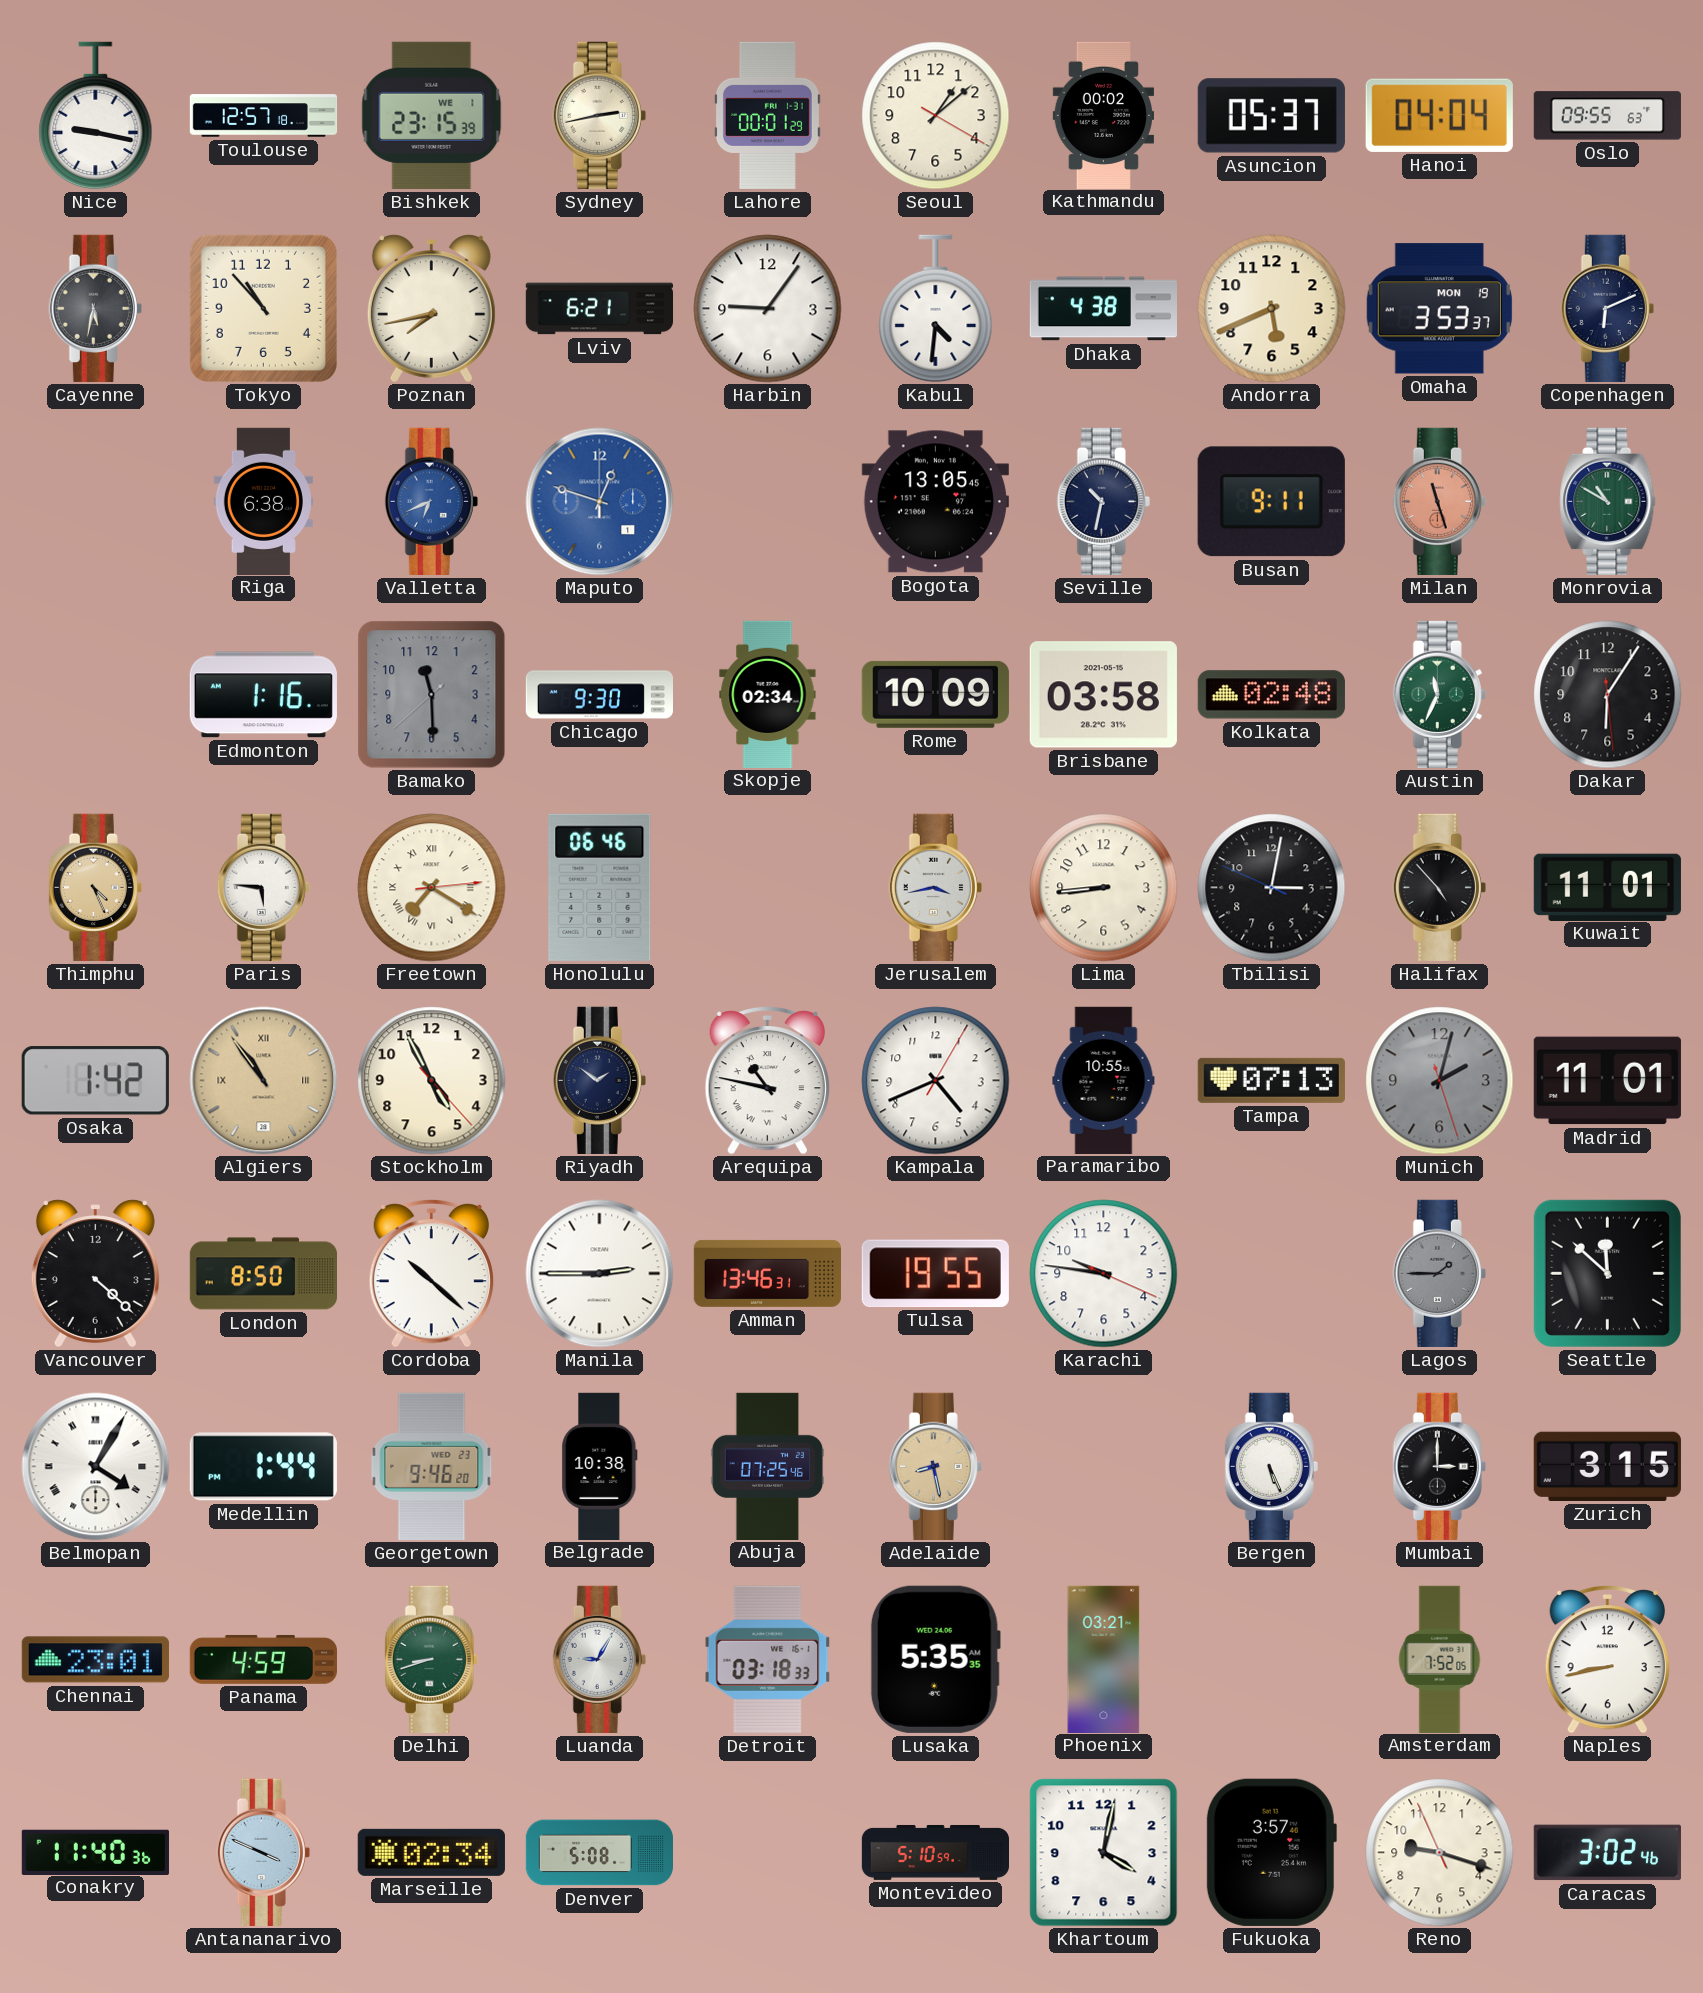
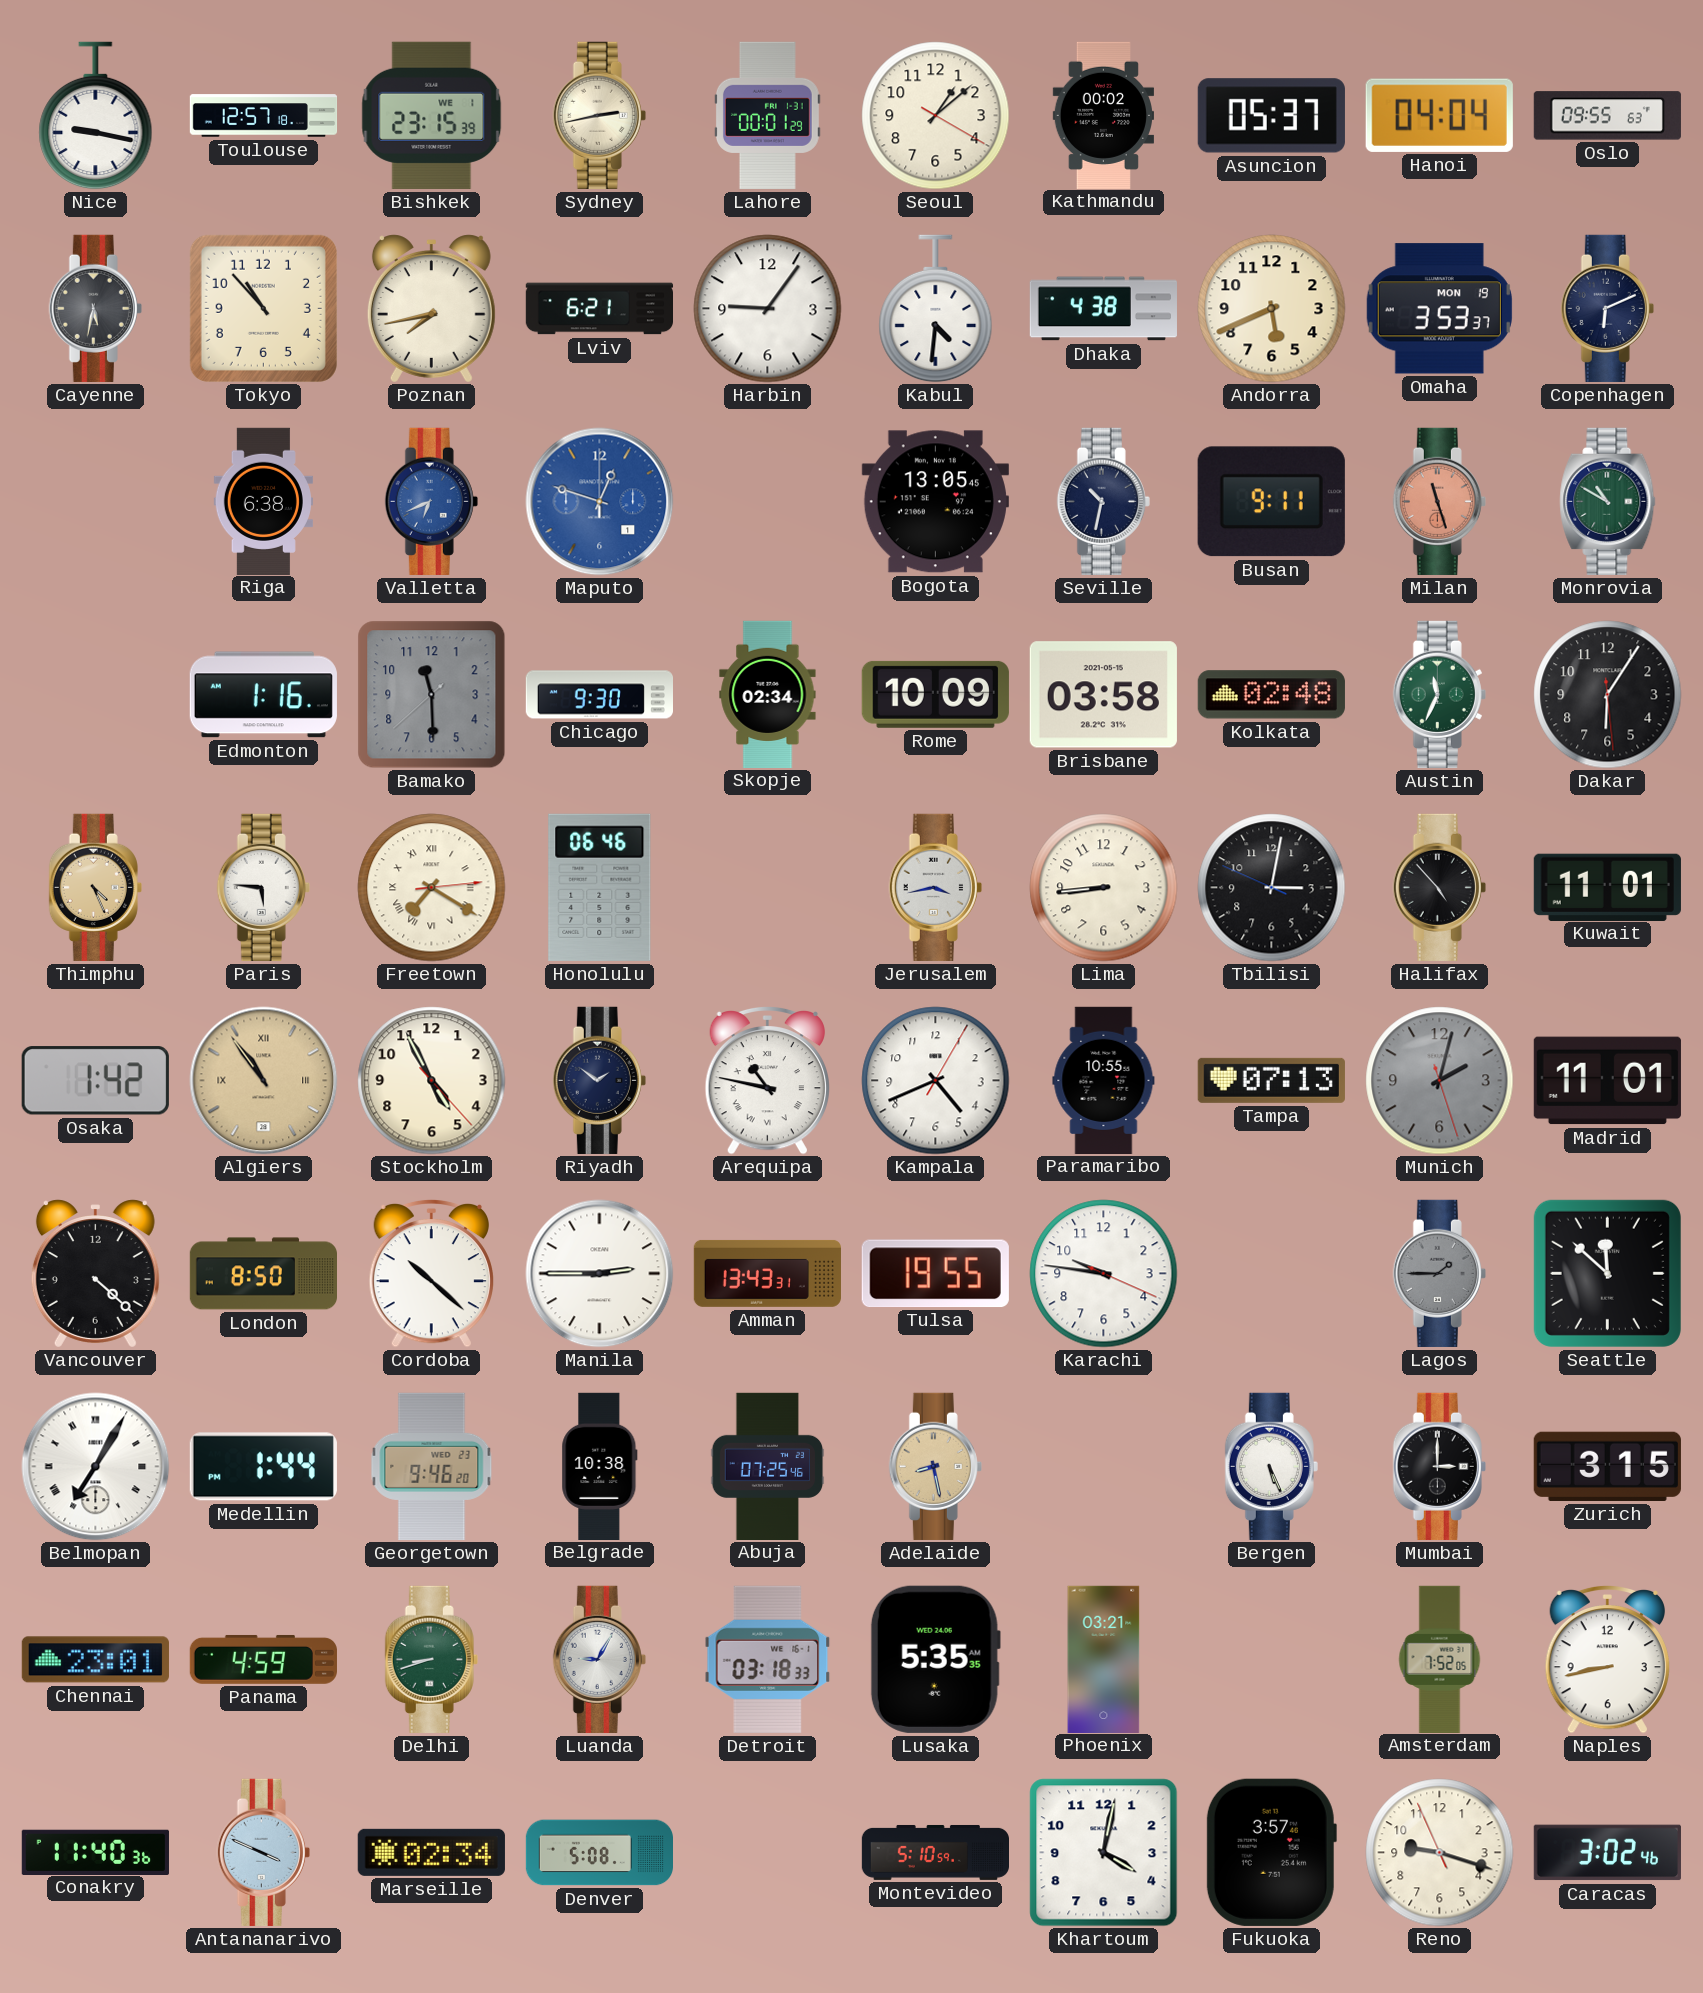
Amman: 13:46 -> 13:43
Belmopan: 4:05 -> 7:05
